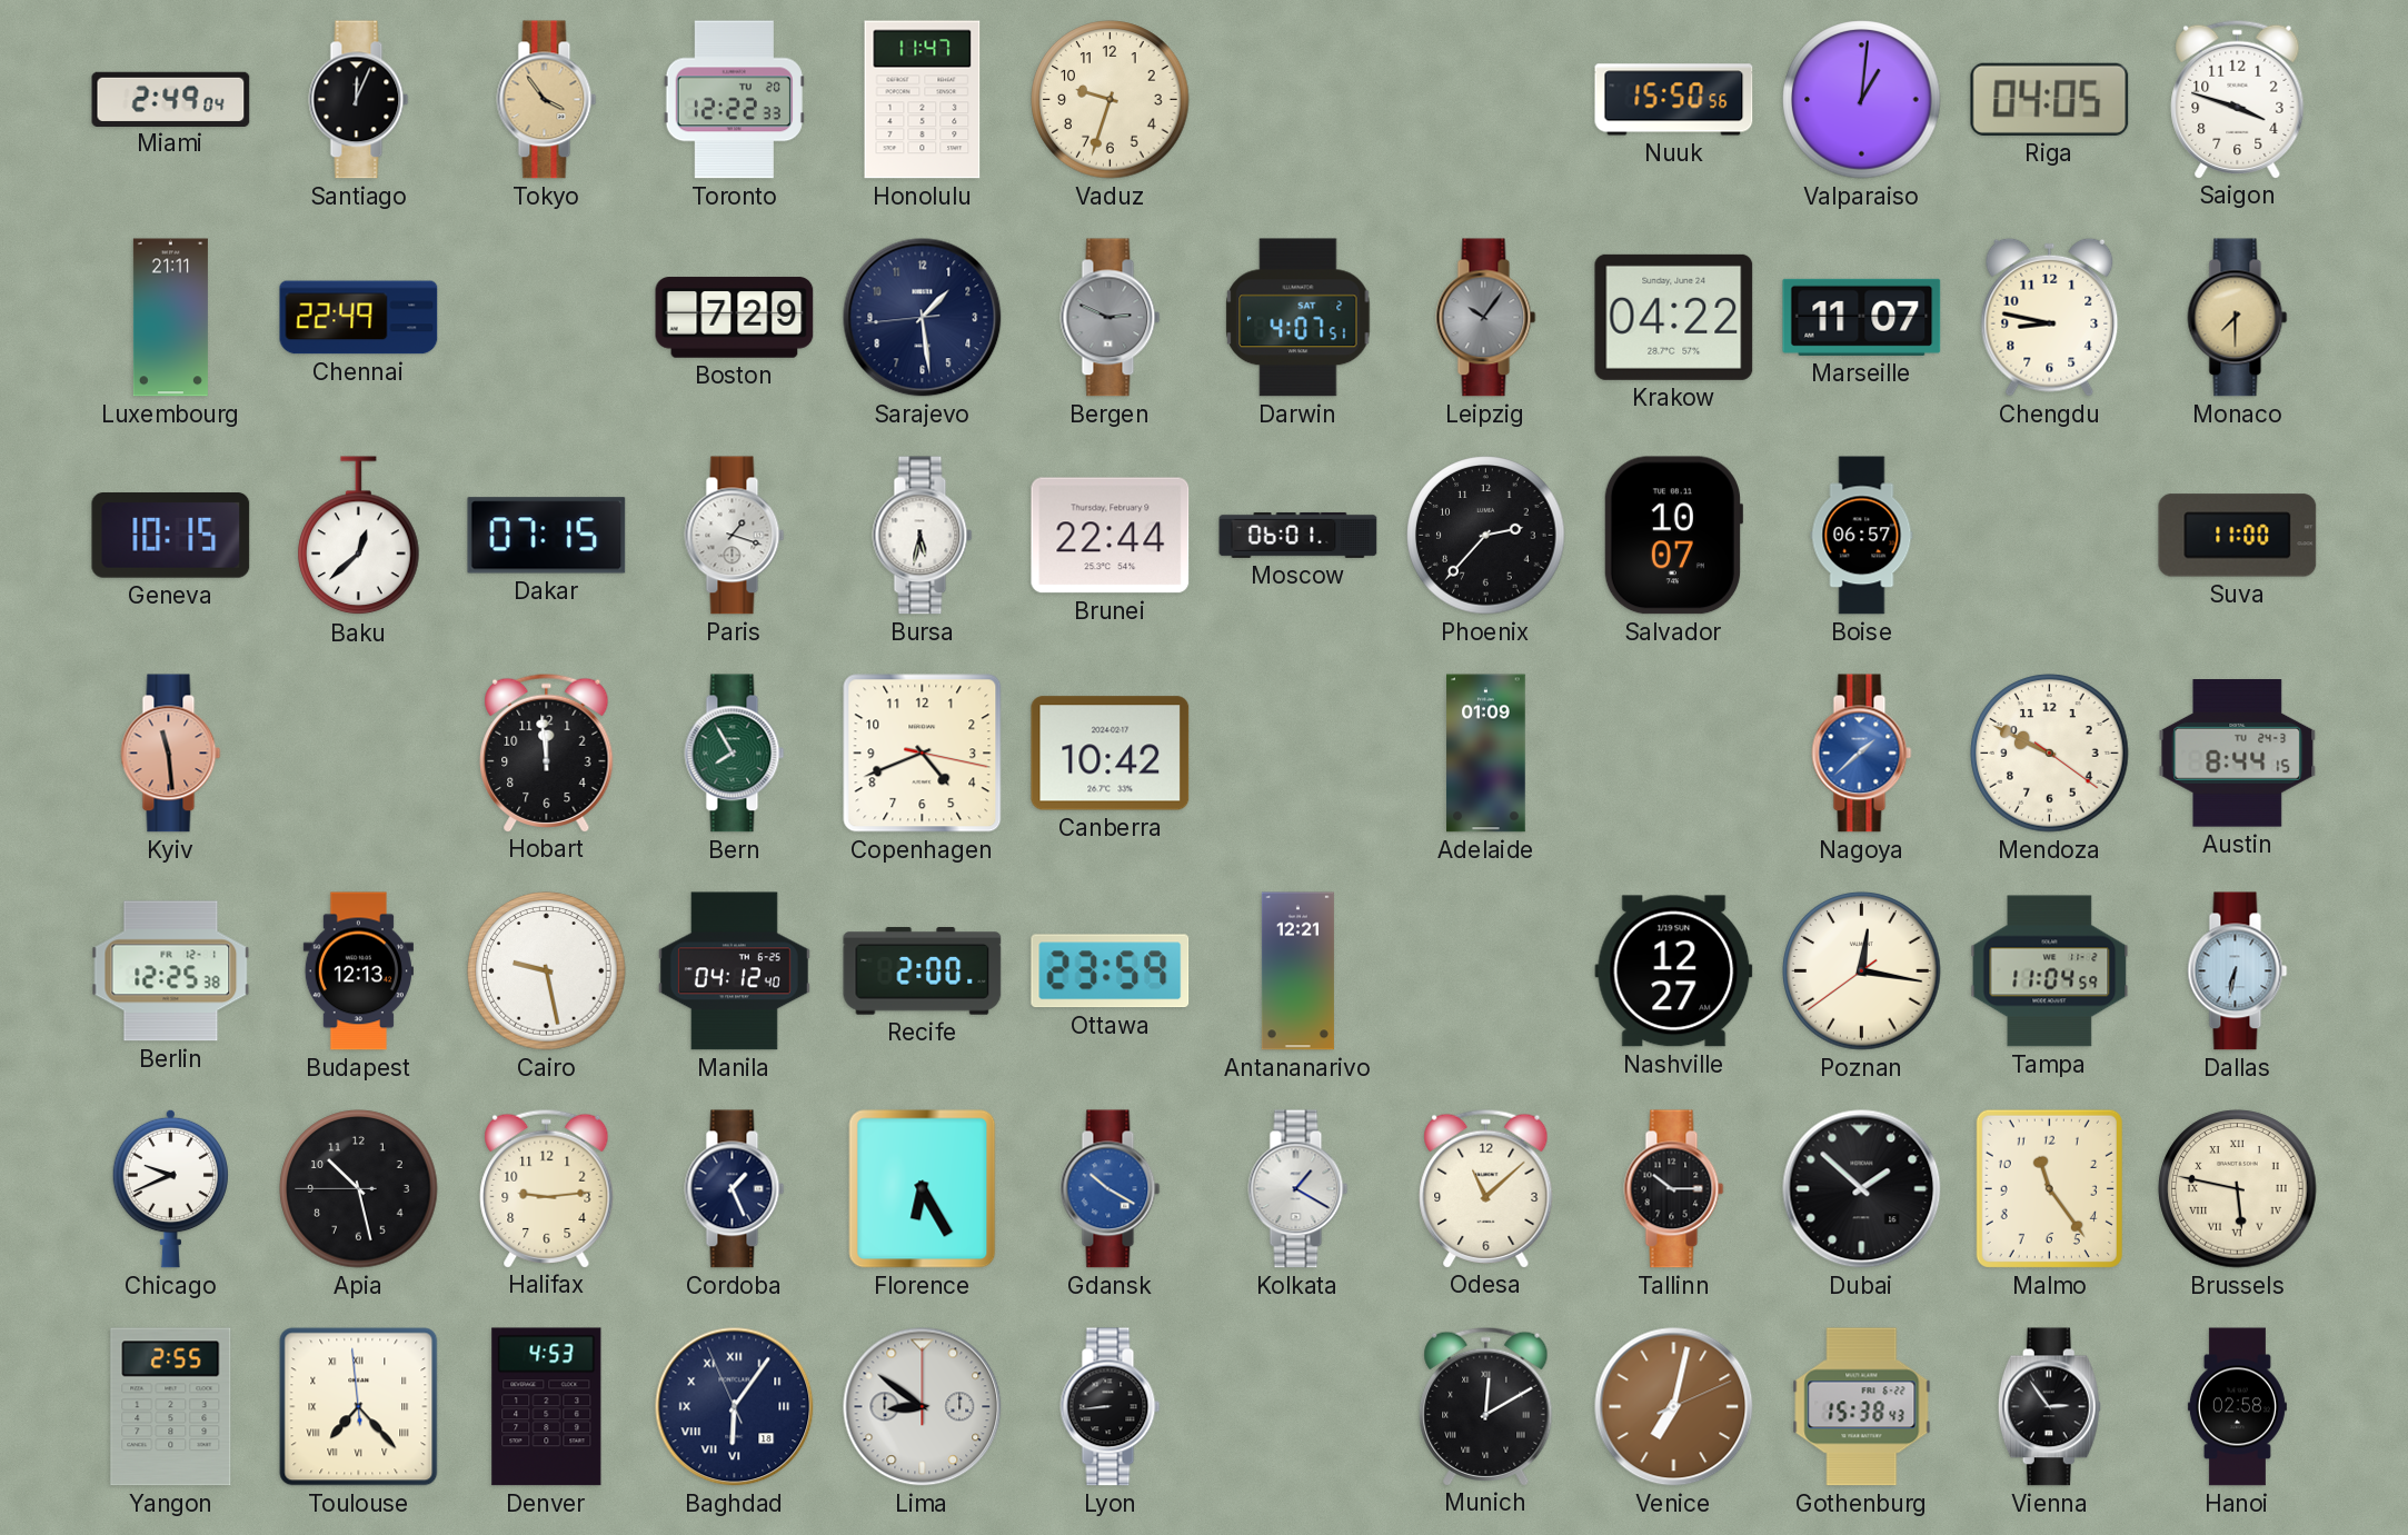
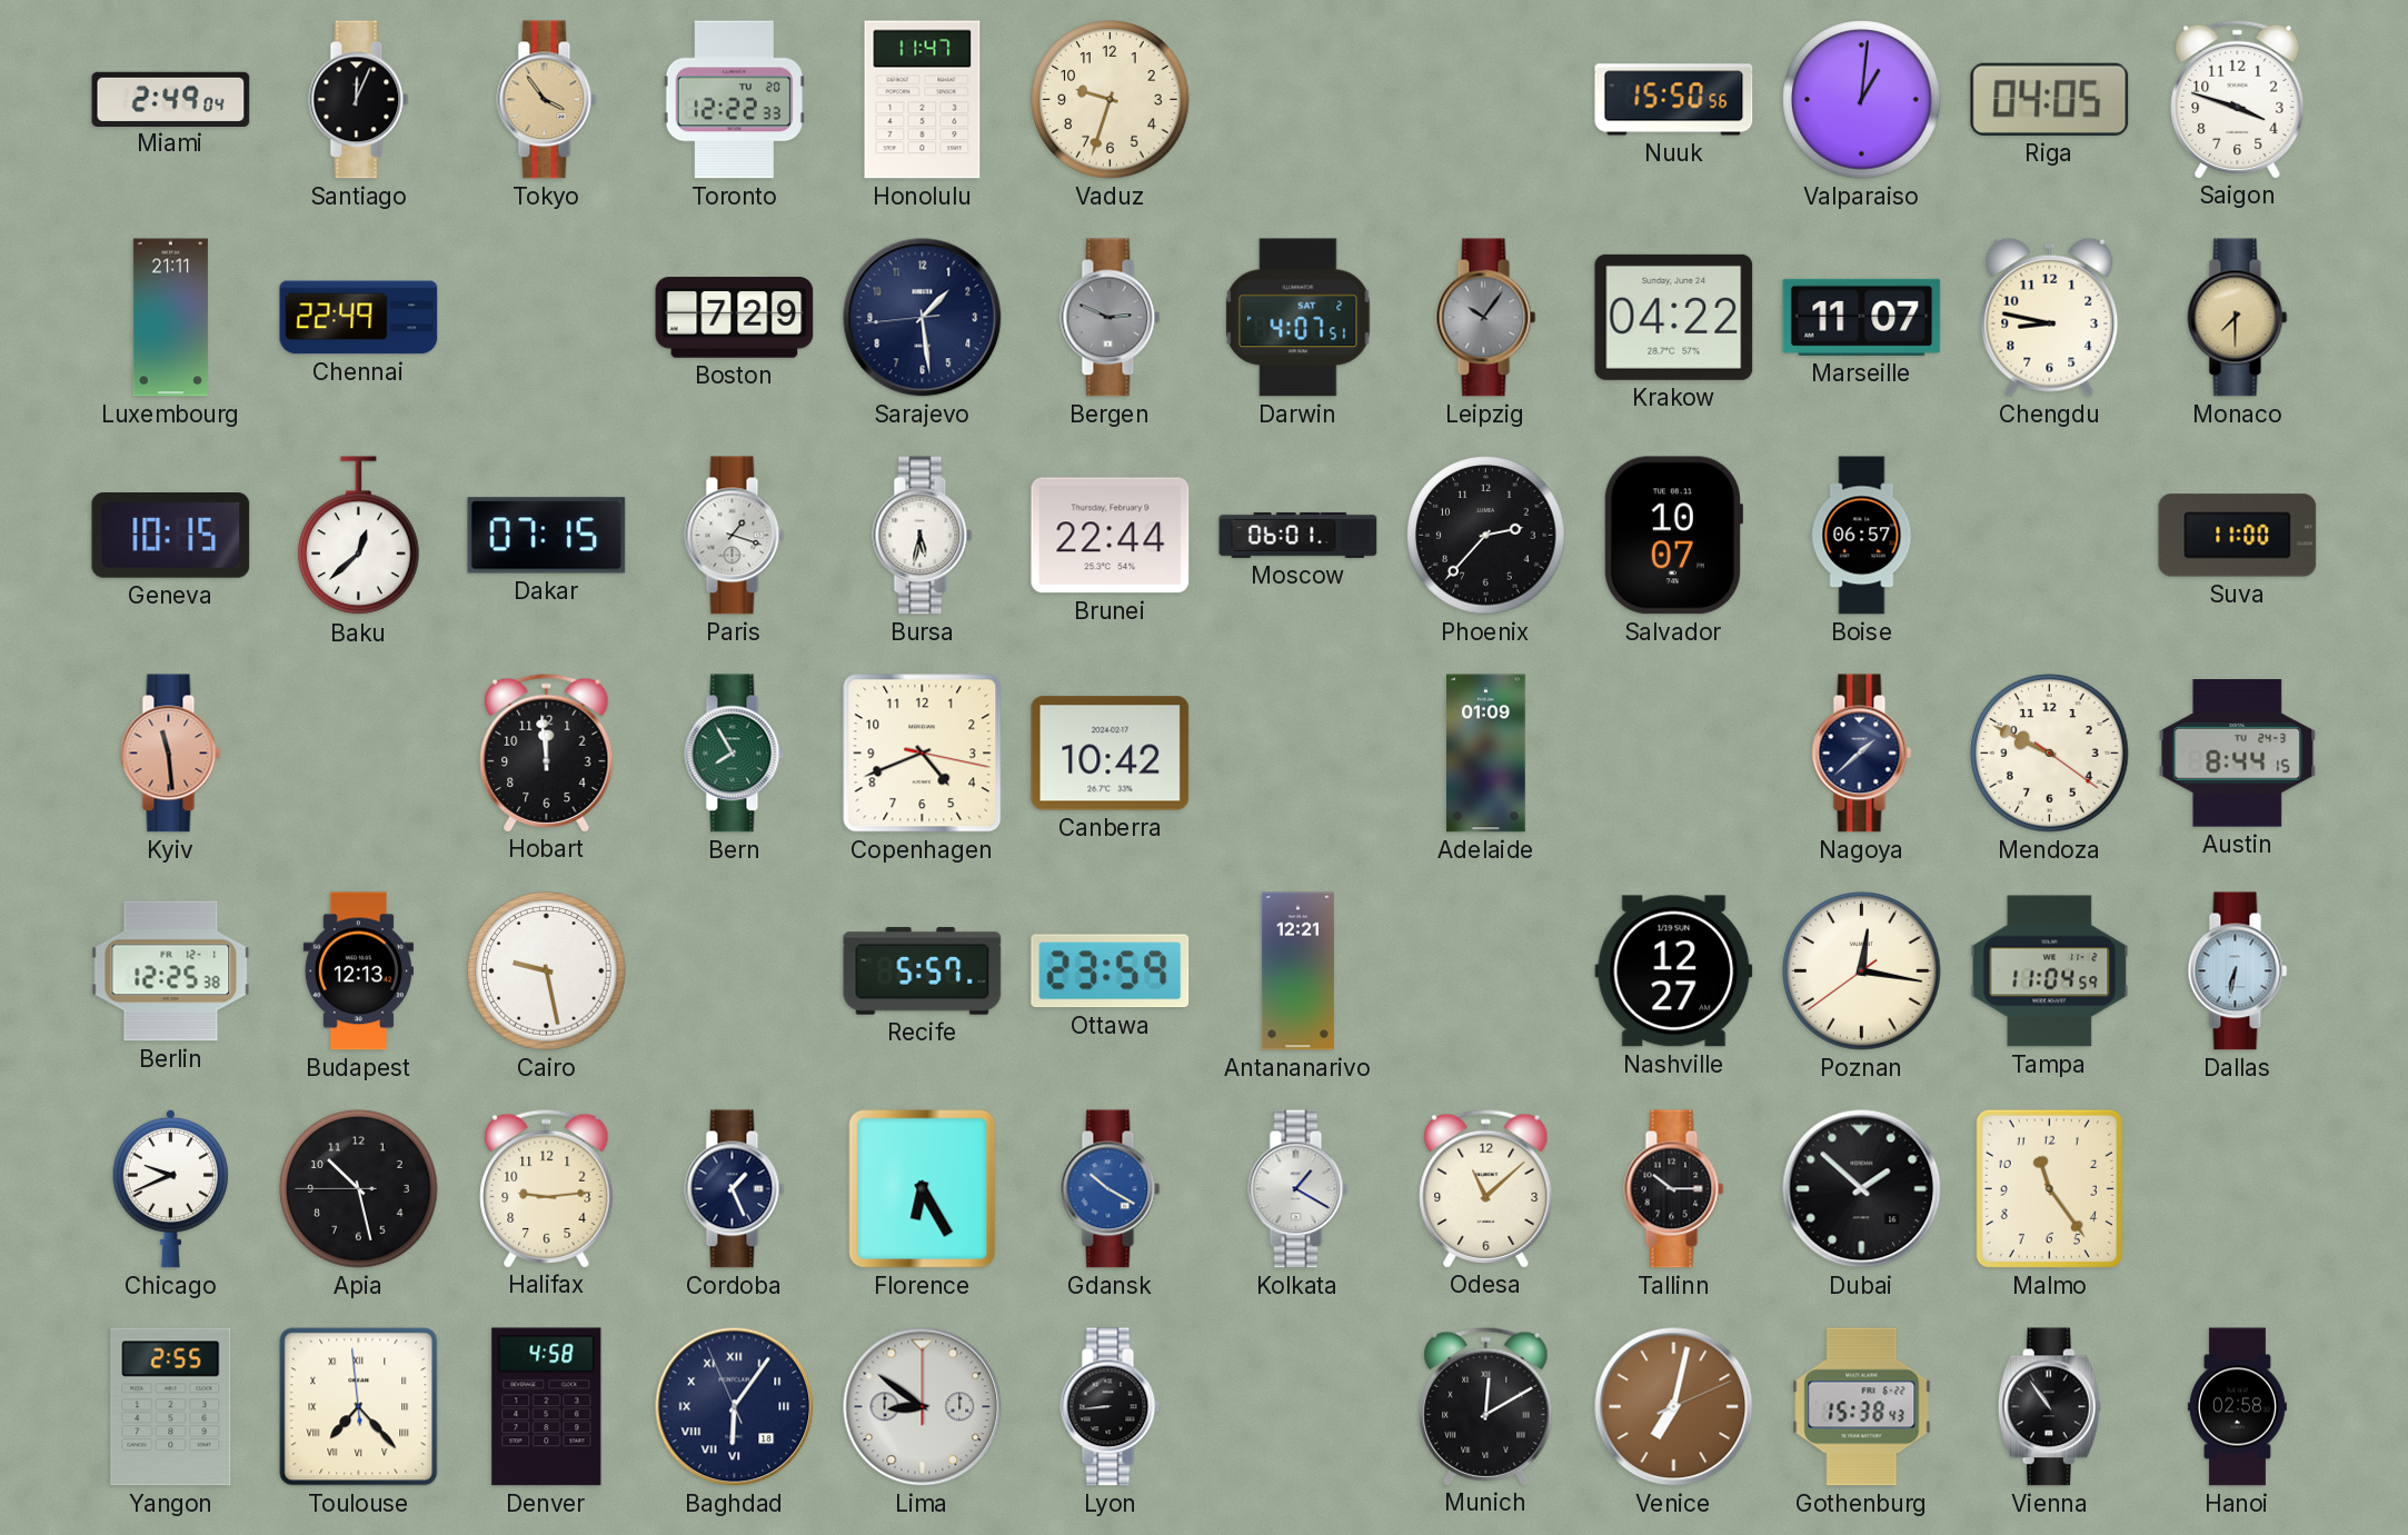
Nagoya dial: blue -> navy
Manila: 04:12 -> none
Recife: 2:00 -> 5:57
Brussels: 5:47 -> none
Denver: 4:53 -> 4:58
Vienna: 2:54 -> 10:54
